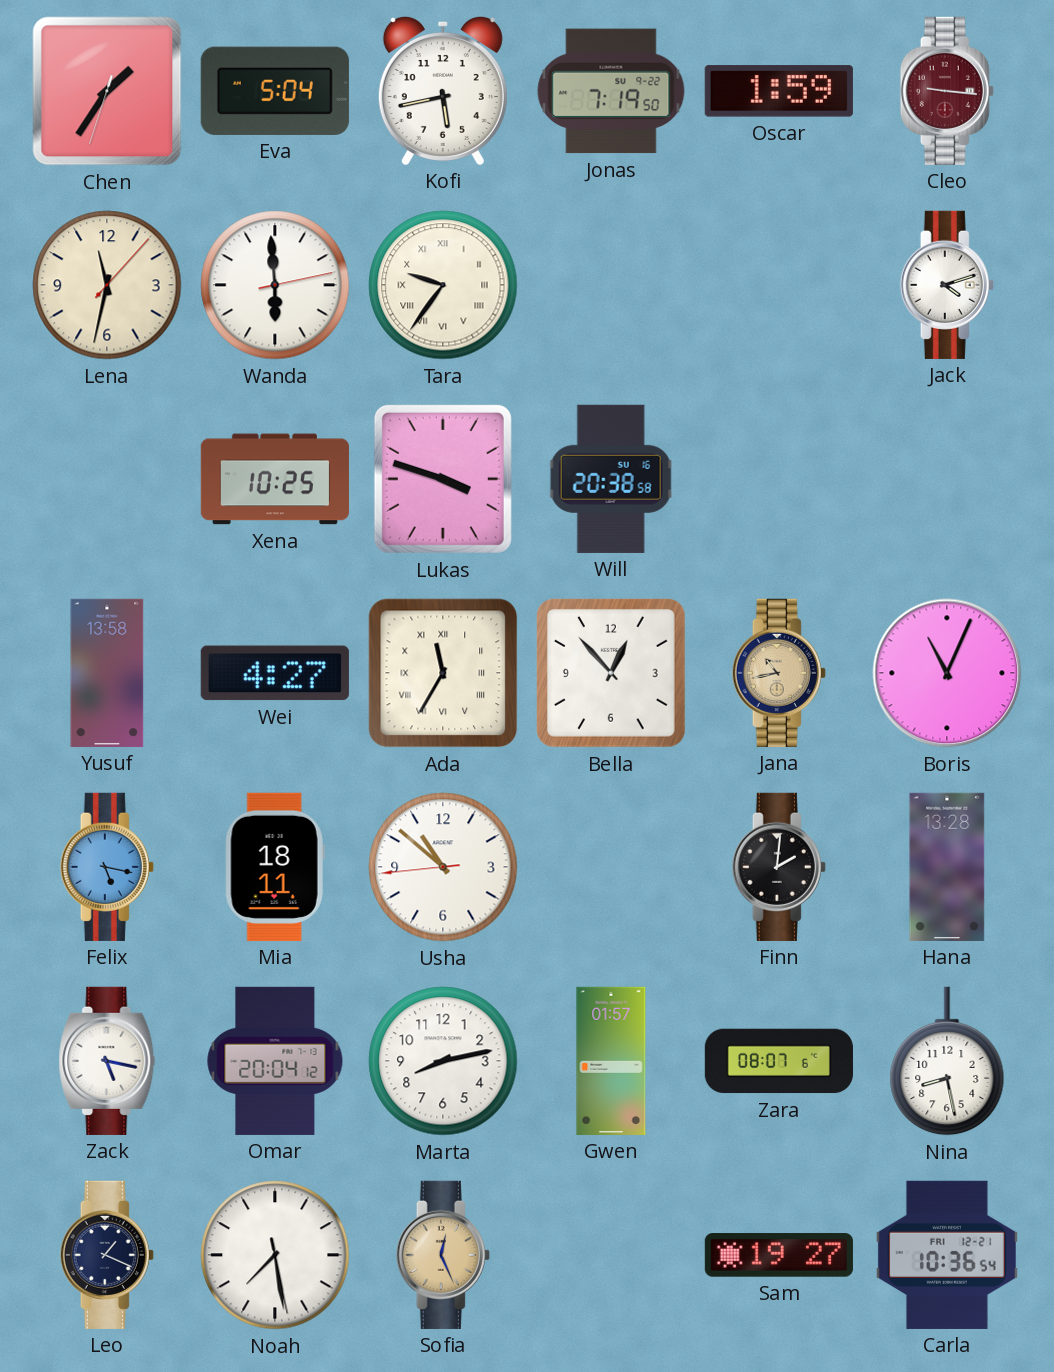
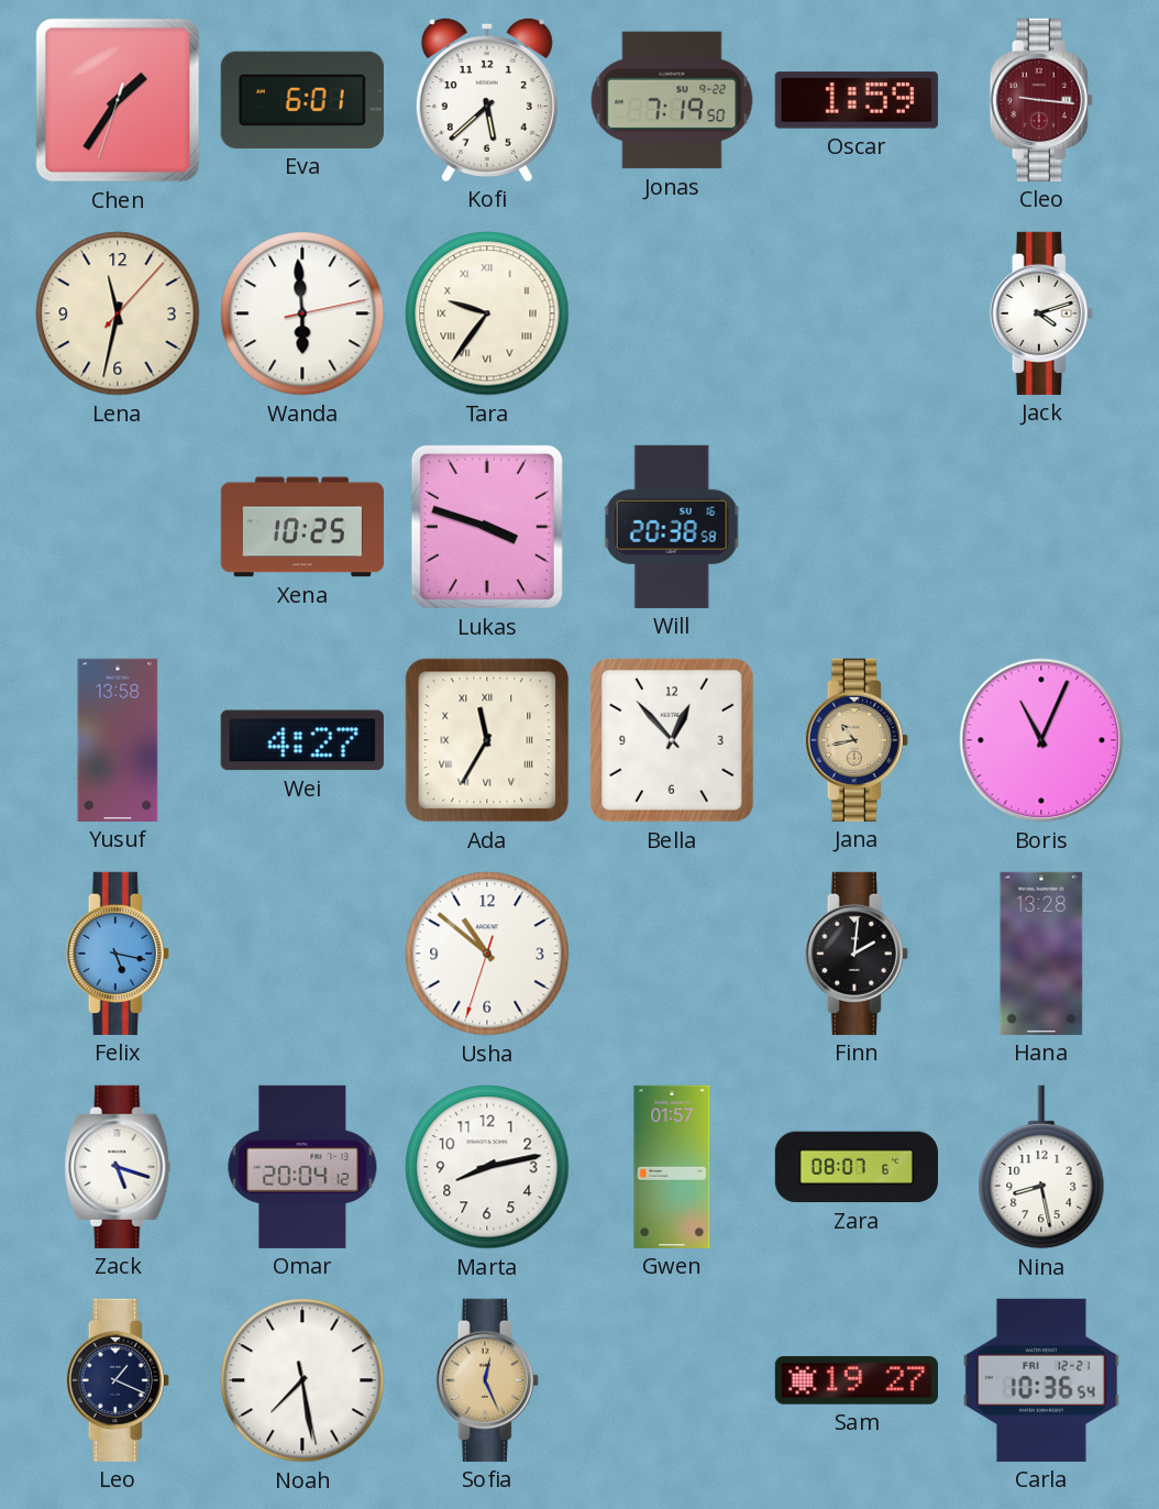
Eva: 5:04 -> 6:01
Kofi: 5:43 -> 5:38
Mia: 18:11 -> none
Usha: 10:51:44 -> 10:51:33
Zack: 5:17 -> 5:18
